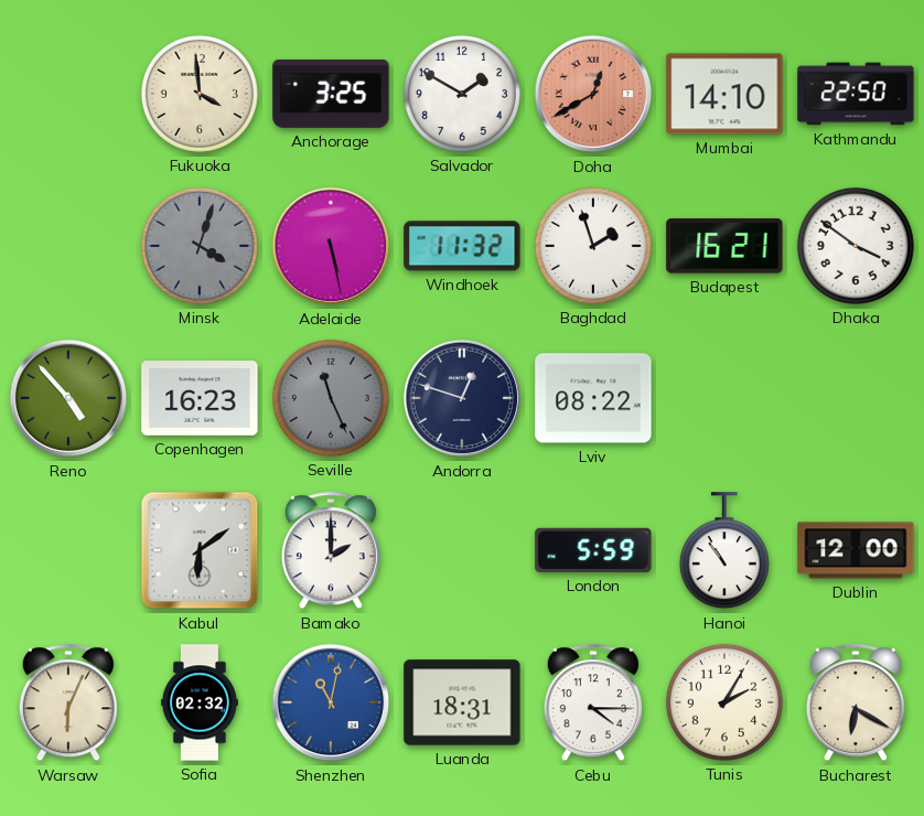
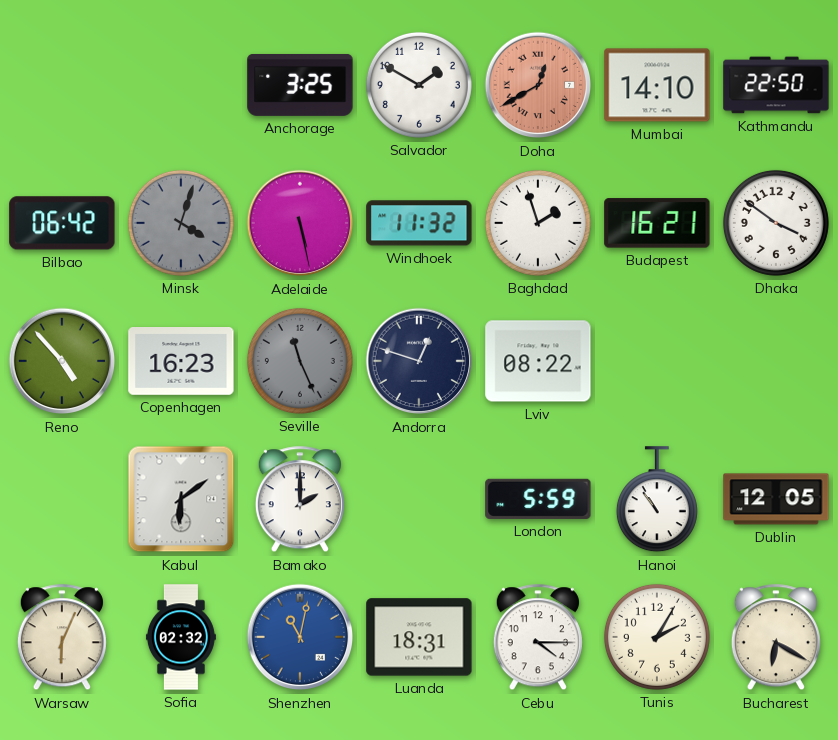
Fukuoka: 3:59 -> none
Bilbao: none -> 06:42
Dublin: 12:00 -> 12:05
